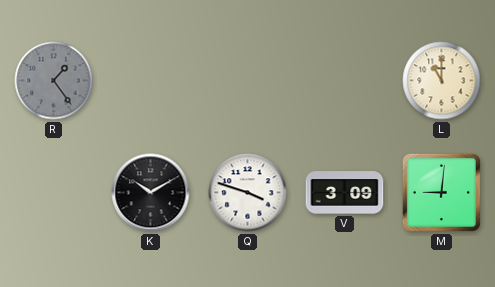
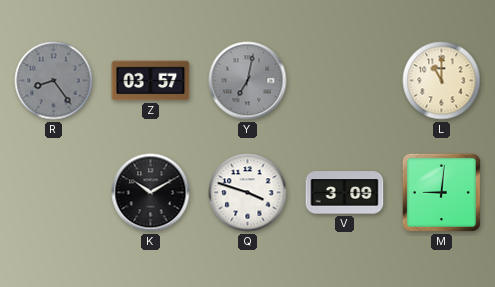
R: 1:24 -> 8:24
Z: none -> 03:57
Y: none -> 7:02
